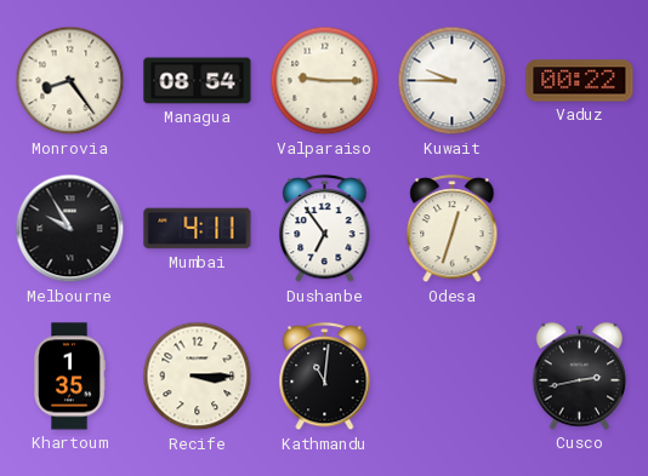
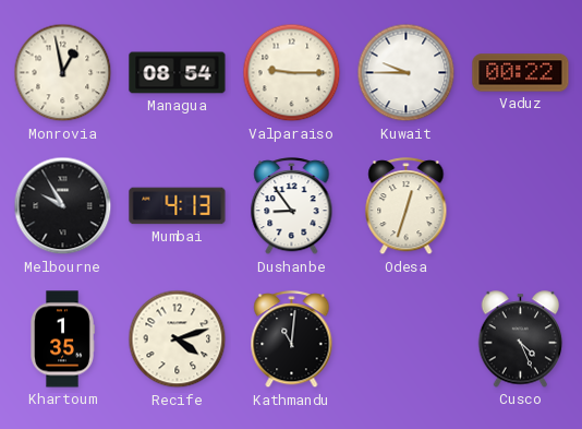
Monrovia: 8:24 -> 12:58
Mumbai: 4:11 -> 4:13
Dushanbe: 6:54 -> 8:54
Recife: 3:15 -> 4:12
Cusco: 2:43 -> 4:26
